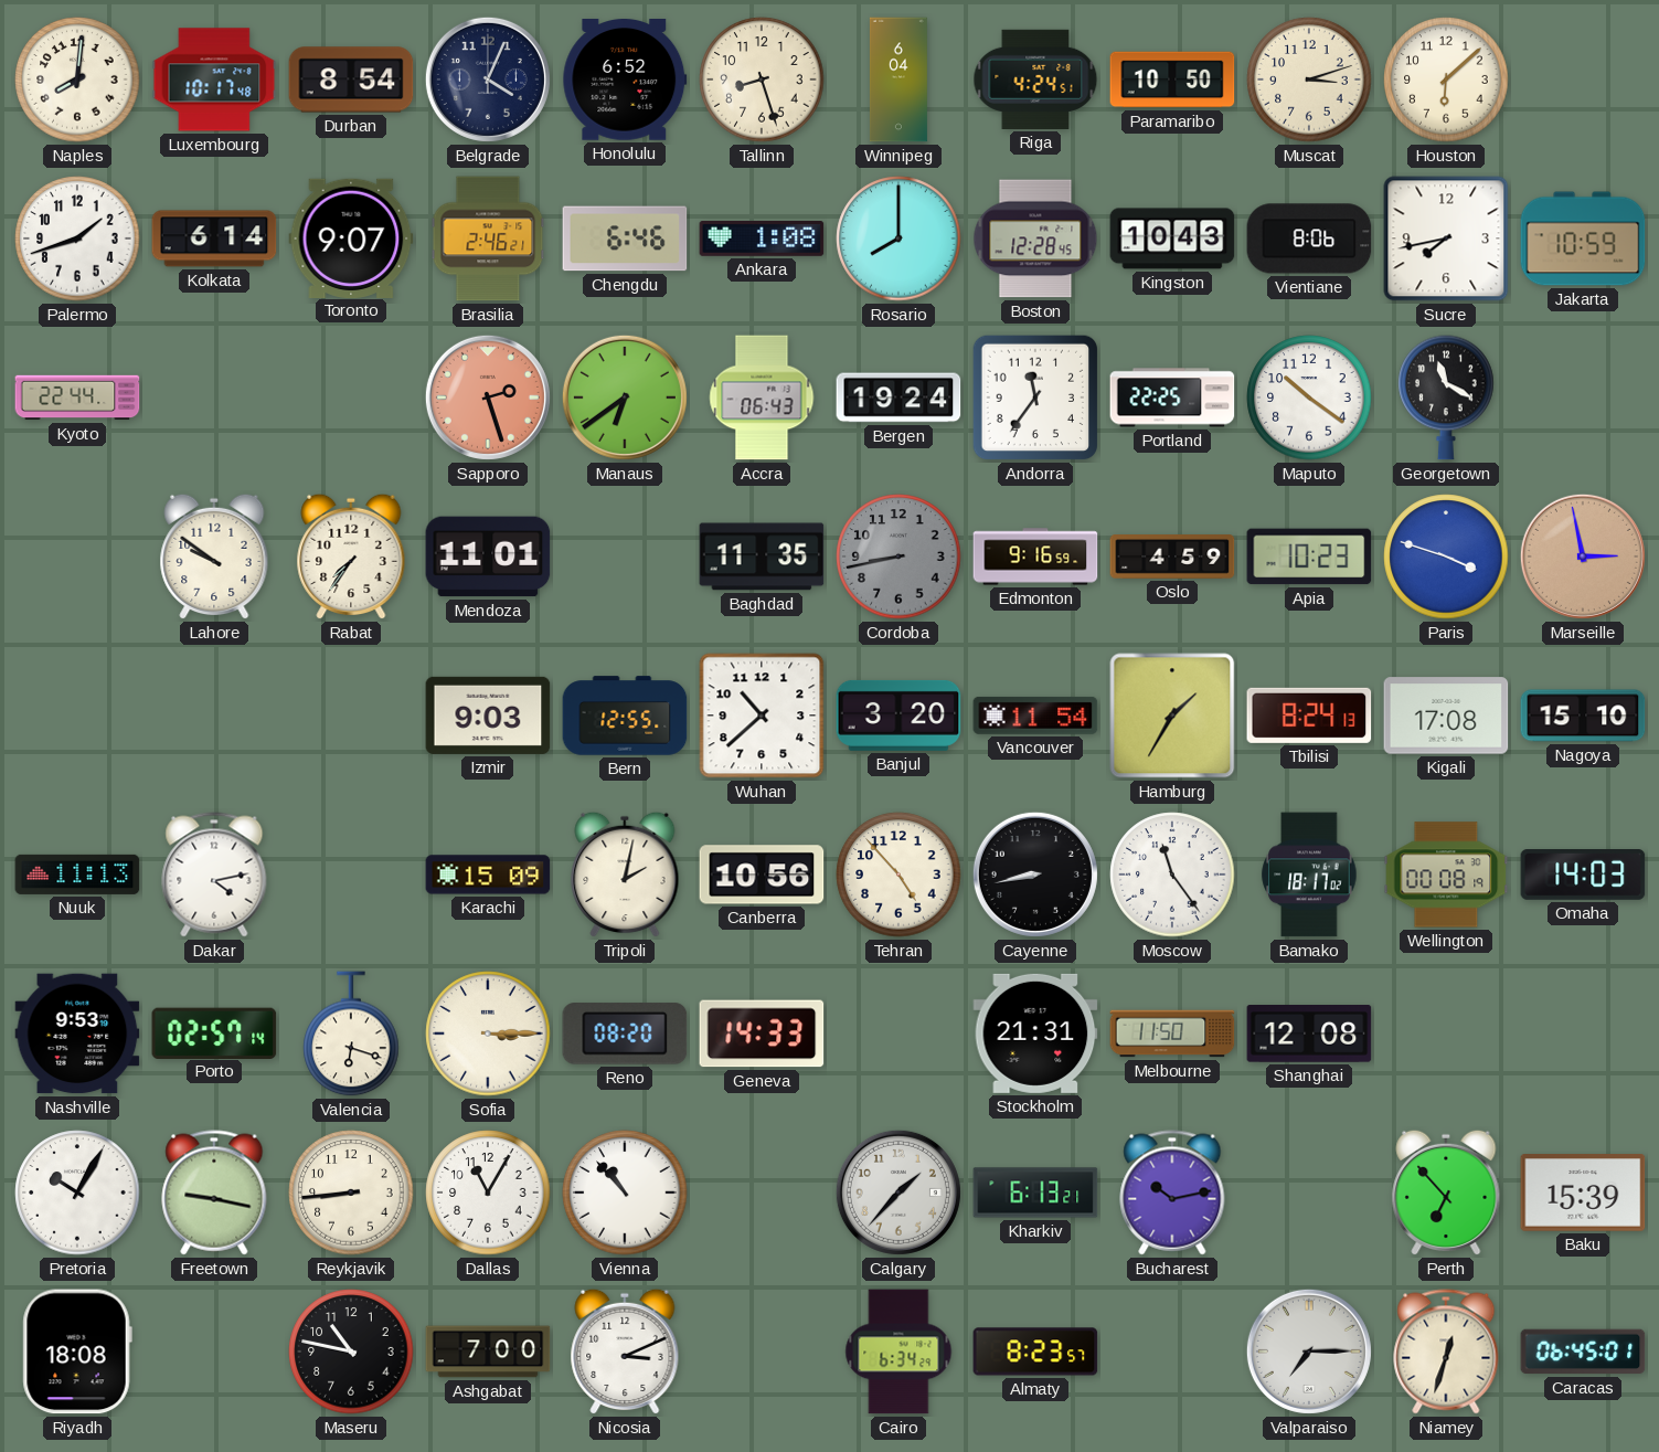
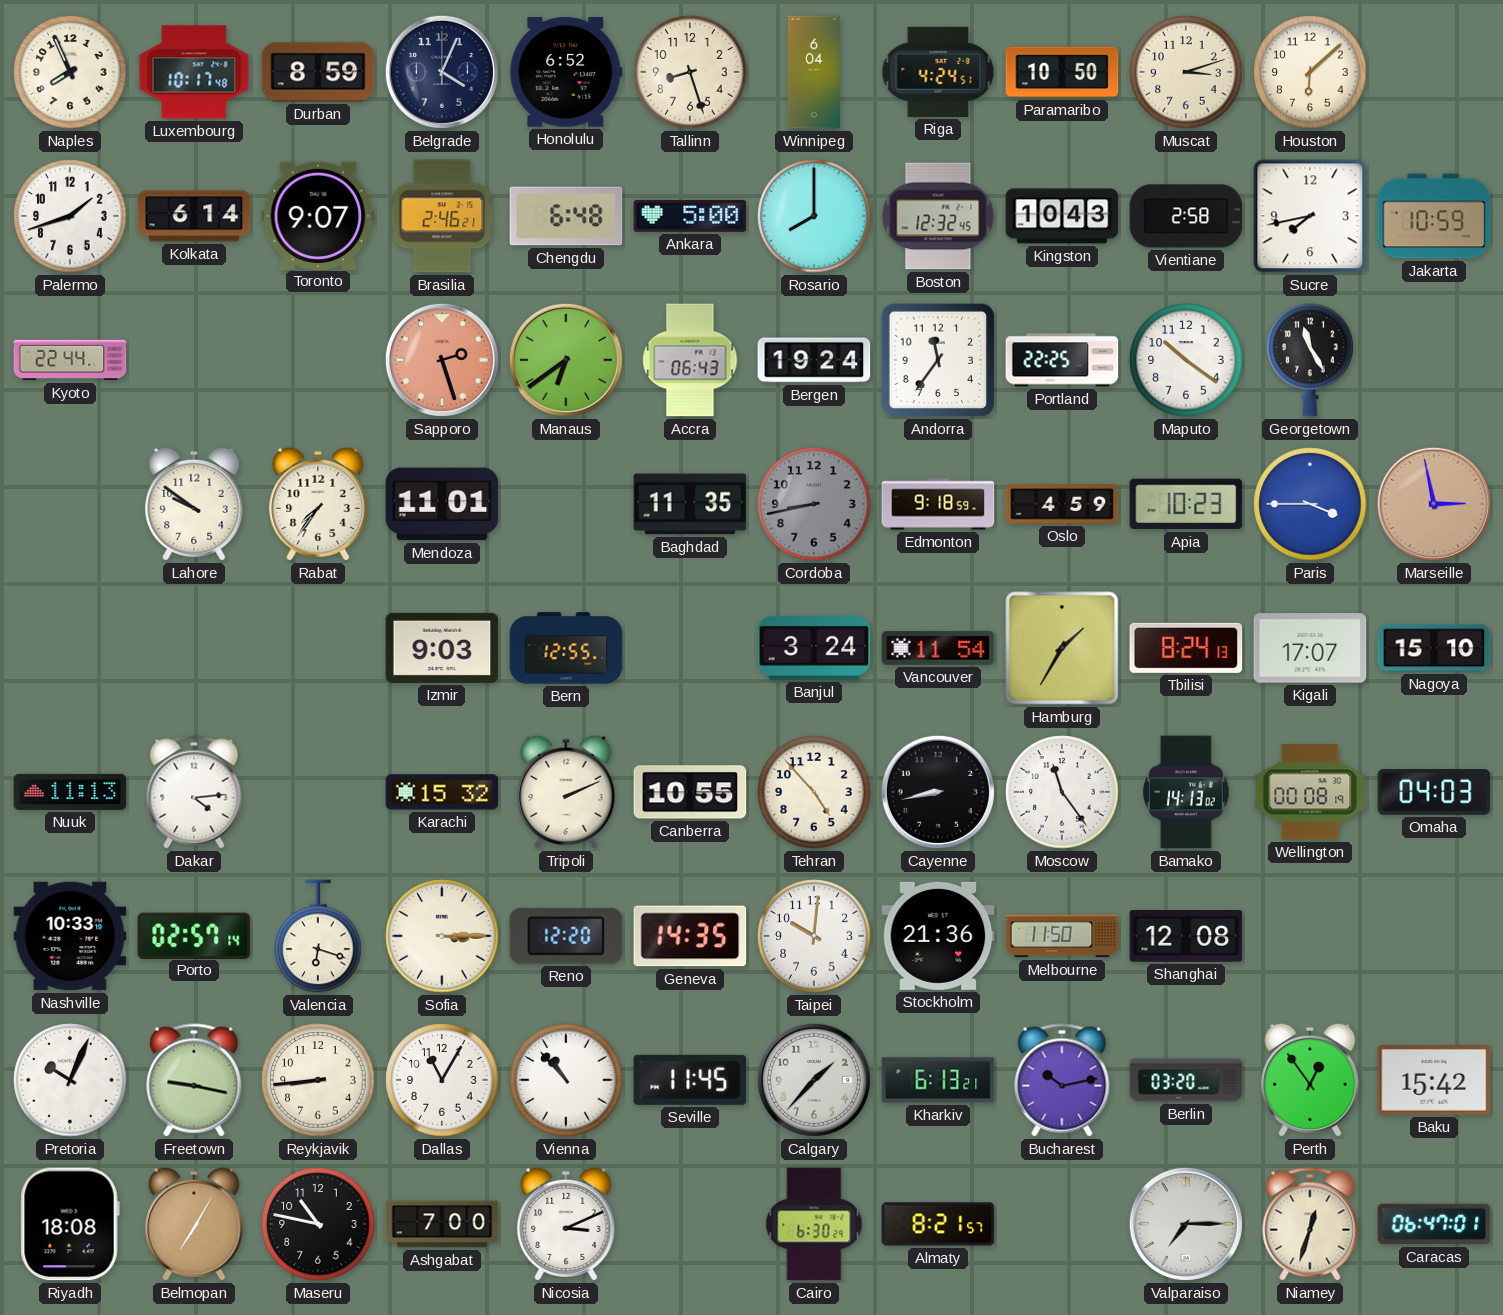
Naples: 8:01 -> 7:56
Durban: 8:54 -> 8:59
Chengdu: 6:46 -> 6:48
Ankara: 1:08 -> 5:00
Boston: 12:28 -> 12:32
Vientiane: 8:06 -> 2:58
Georgetown: 11:20 -> 11:25
Edmonton: 9:16 -> 9:18
Paris: 3:48 -> 3:45
Wuhan: 10:38 -> none
Banjul: 3:20 -> 3:24
Kigali: 17:08 -> 17:07
Dakar: 4:13 -> 4:14
Karachi: 15:09 -> 15:32
Tripoli: 2:02 -> 2:11
Canberra: 10:56 -> 10:55
Bamako: 18:17 -> 14:13
Omaha: 14:03 -> 04:03
Nashville: 9:53 -> 10:33
Reno: 08:20 -> 12:20
Geneva: 14:33 -> 14:35
Taipei: none -> 10:01
Stockholm: 21:31 -> 21:36
Pretoria: 10:05 -> 10:04
Seville: none -> 11:45
Berlin: none -> 03:20
Perth: 6:53 -> 12:54
Baku: 15:39 -> 15:42
Belmopan: none -> 7:05
Cairo: 6:34 -> 6:30
Almaty: 8:23 -> 8:21
Caracas: 06:45 -> 06:47
